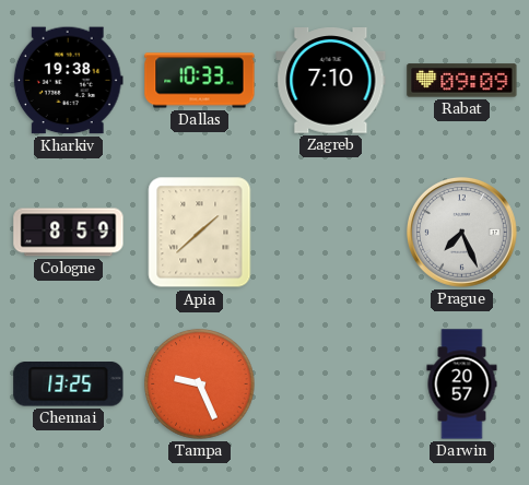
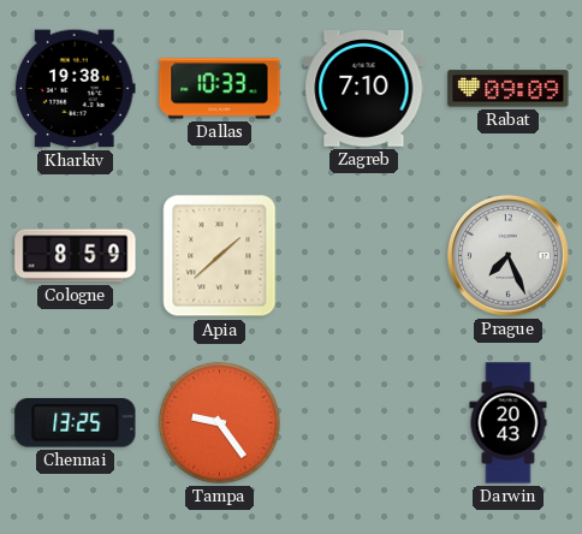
Tampa: 9:26 -> 9:24
Darwin: 20:57 -> 20:43
